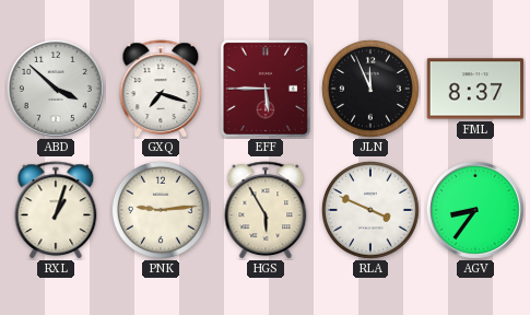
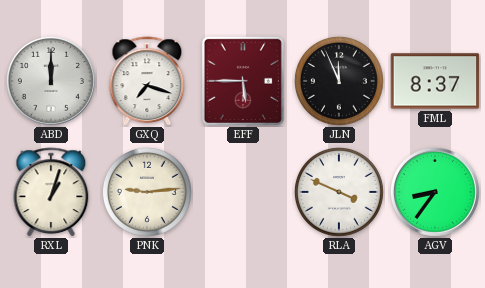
ABD: 3:52 -> 12:00
HGS: 5:55 -> none
